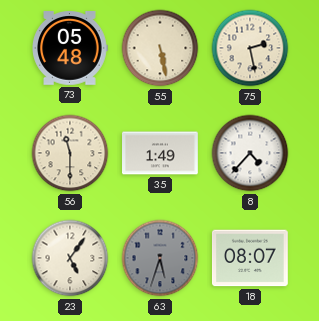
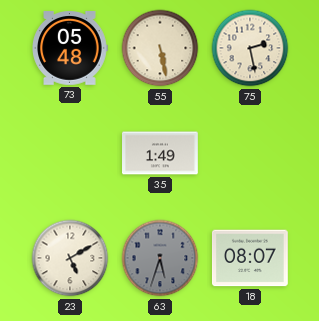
56: 11:30 -> none
8: 4:37 -> none
23: 5:06 -> 5:10
